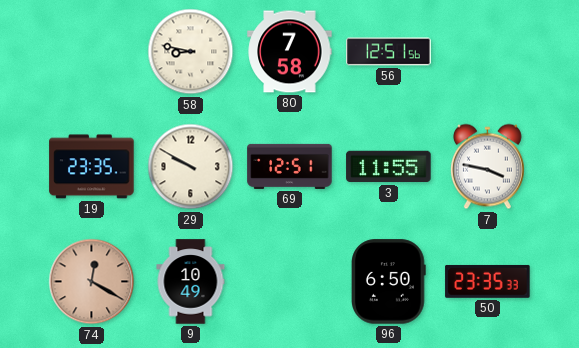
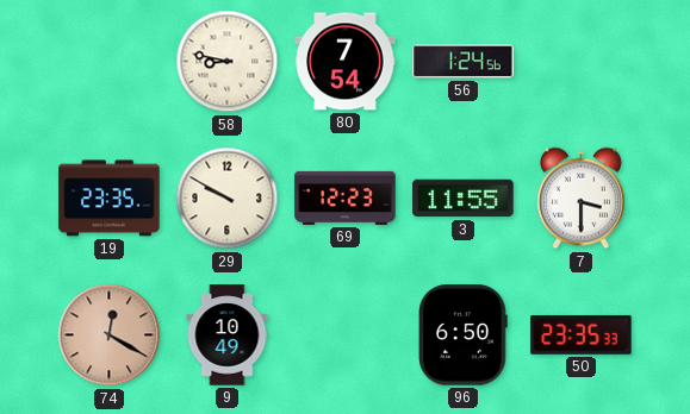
80: 7:58 -> 7:54
56: 12:51 -> 1:24
69: 12:51 -> 12:23
7: 3:47 -> 3:30
